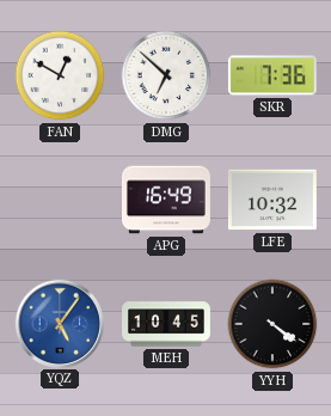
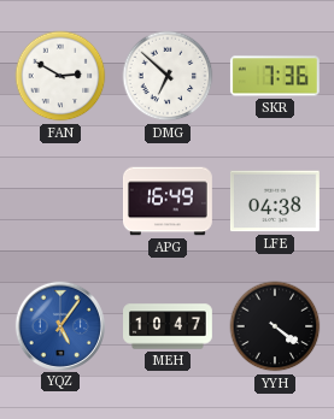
FAN: 12:50 -> 2:50
LFE: 10:32 -> 04:38
MEH: 10:45 -> 10:47
